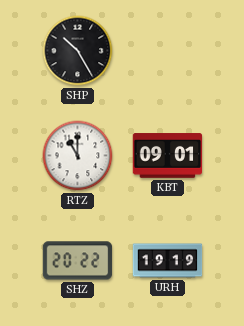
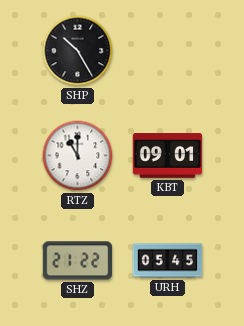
SHZ: 20:22 -> 21:22
URH: 19:19 -> 05:45
